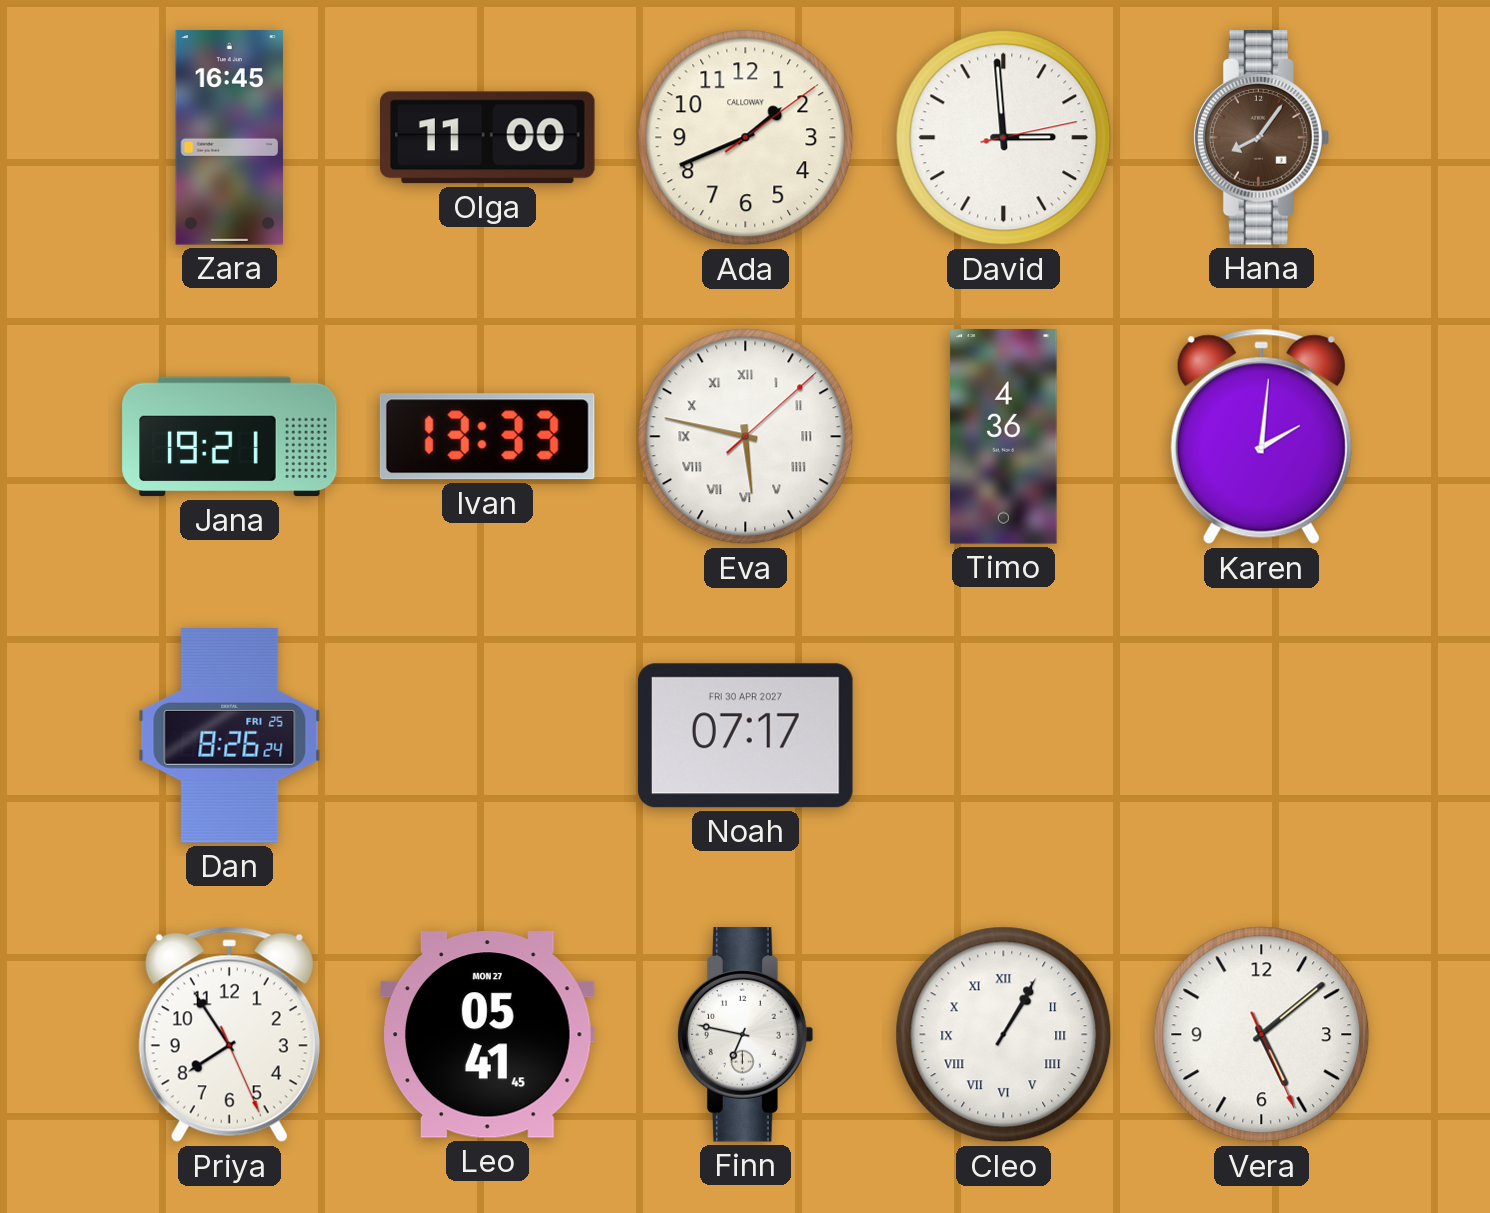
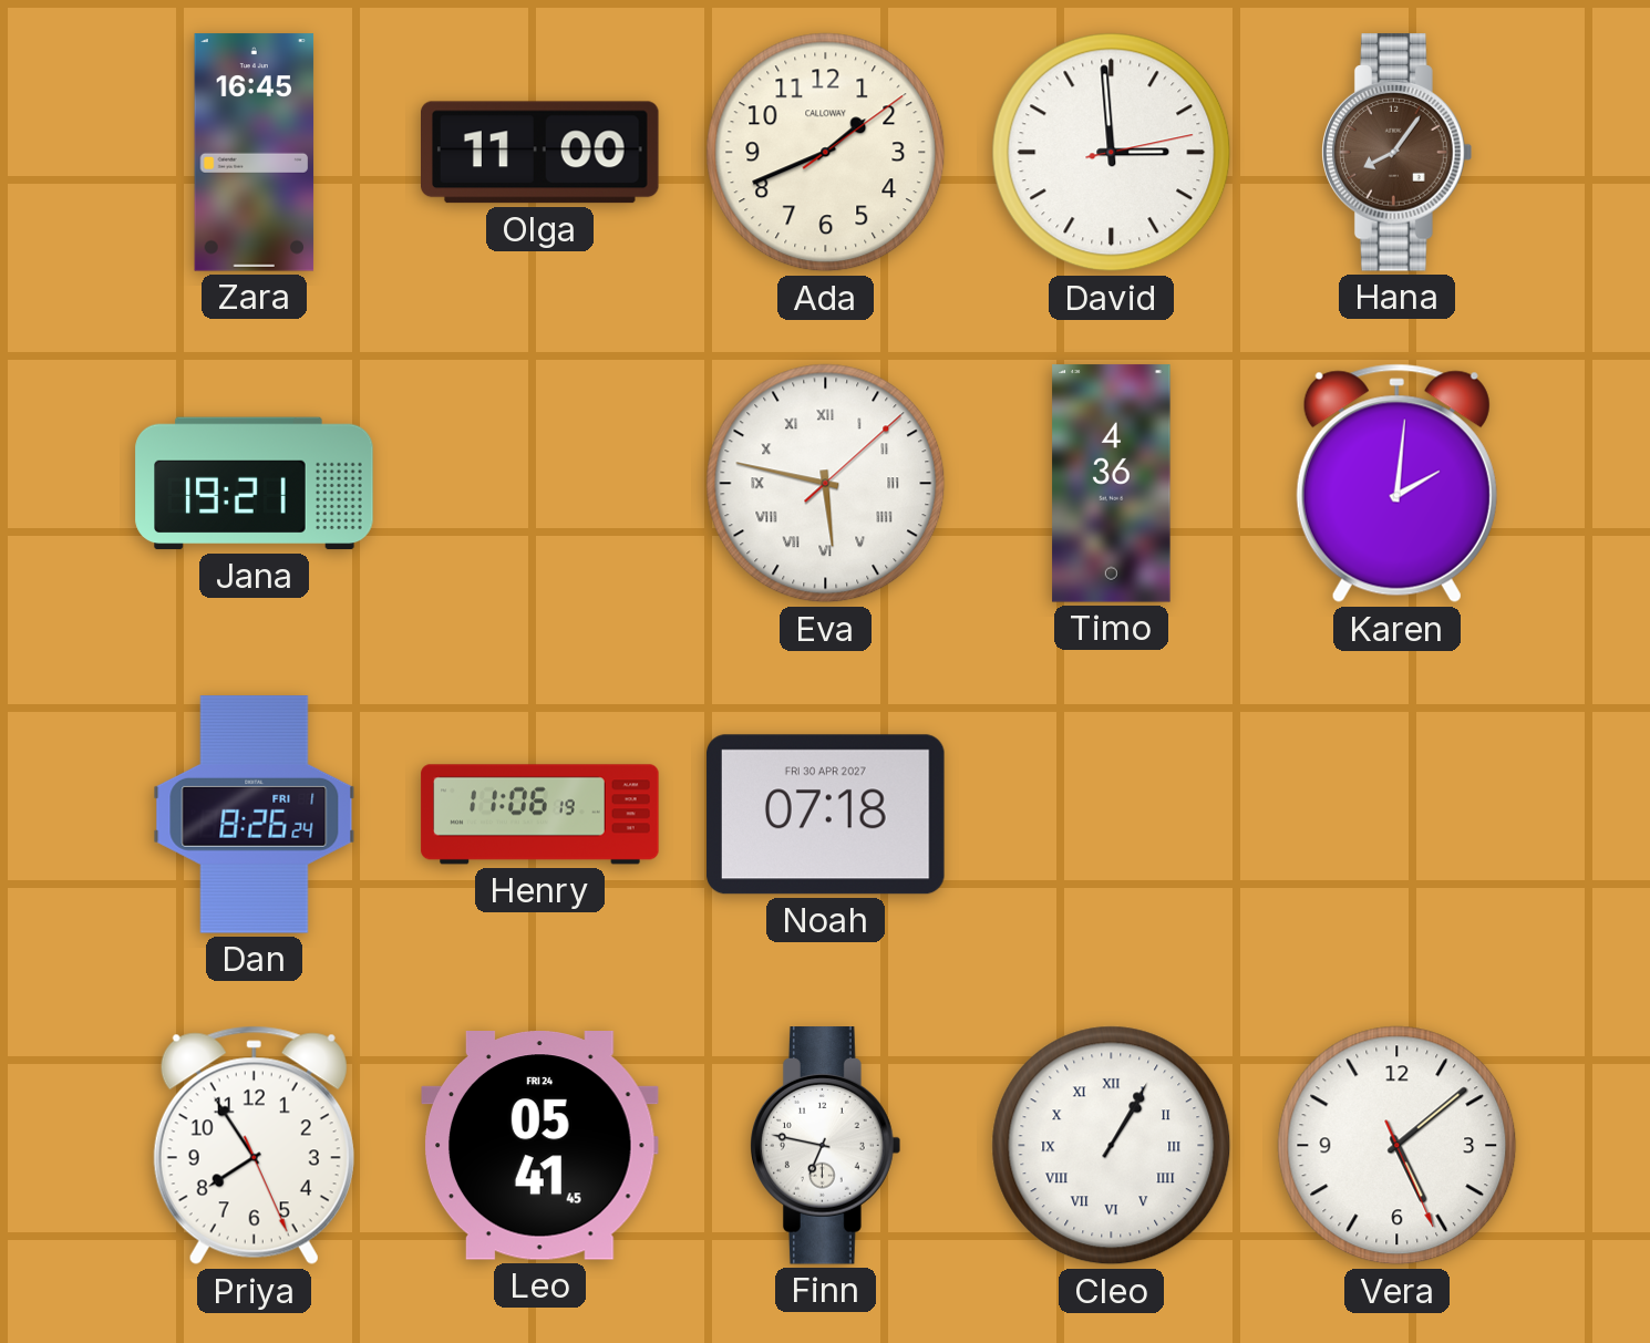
Ivan: 13:33 -> none
Dan date: FRI 25 -> FRI 1
Henry: none -> 11:06
Noah: 07:17 -> 07:18
Leo date: MON 27 -> FRI 24
